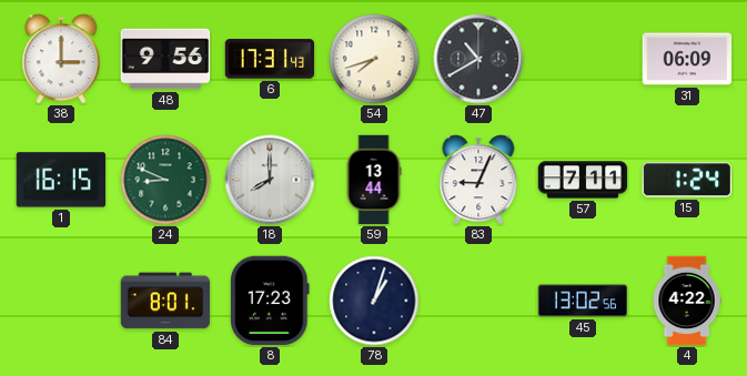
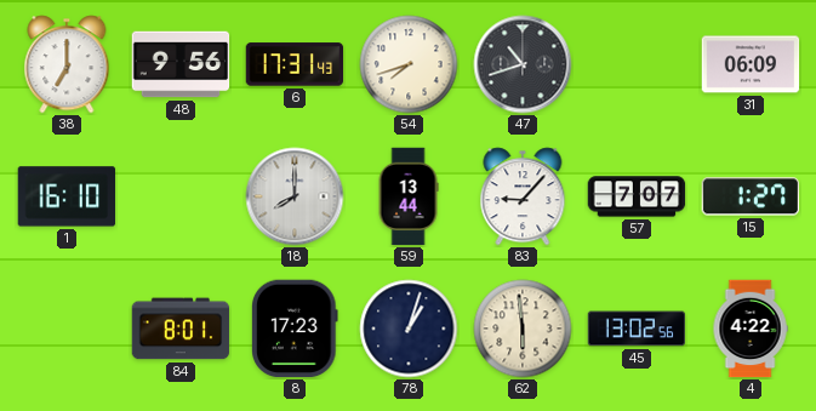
38: 3:00 -> 7:00
47: 10:40 -> 10:42
1: 16:15 -> 16:10
24: 8:49 -> none
83: 9:04 -> 9:07
57: 7:11 -> 7:07
15: 1:24 -> 1:27
62: none -> 5:59
